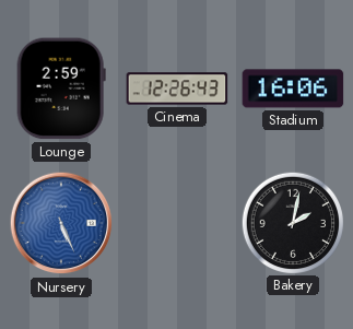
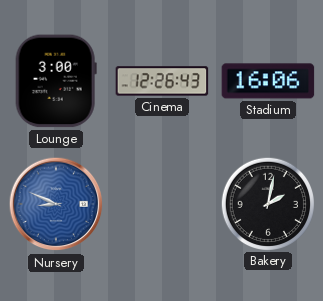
Lounge: 2:59 -> 3:00
Nursery: 5:26 -> 8:49
